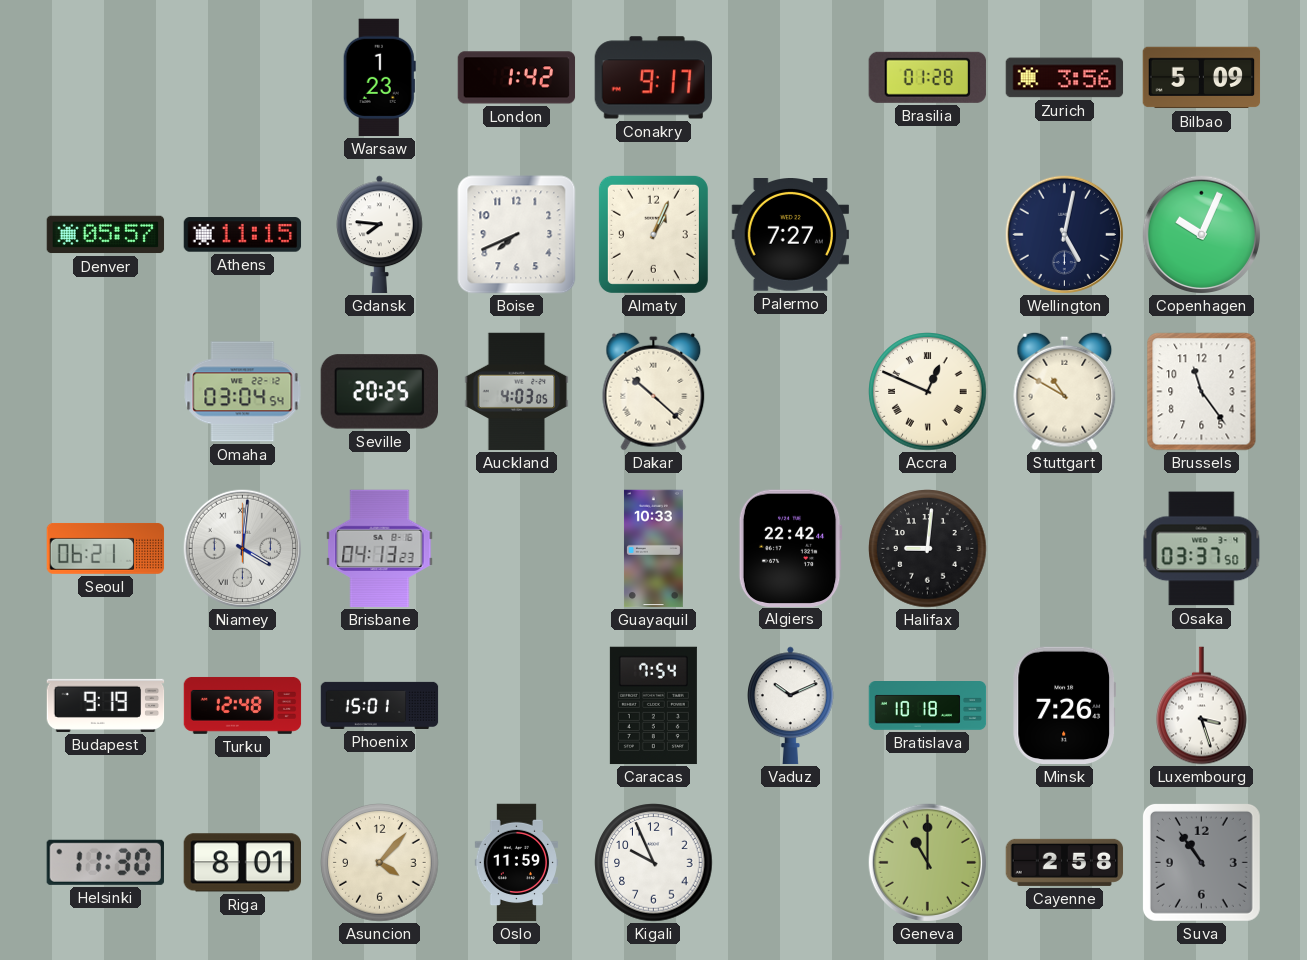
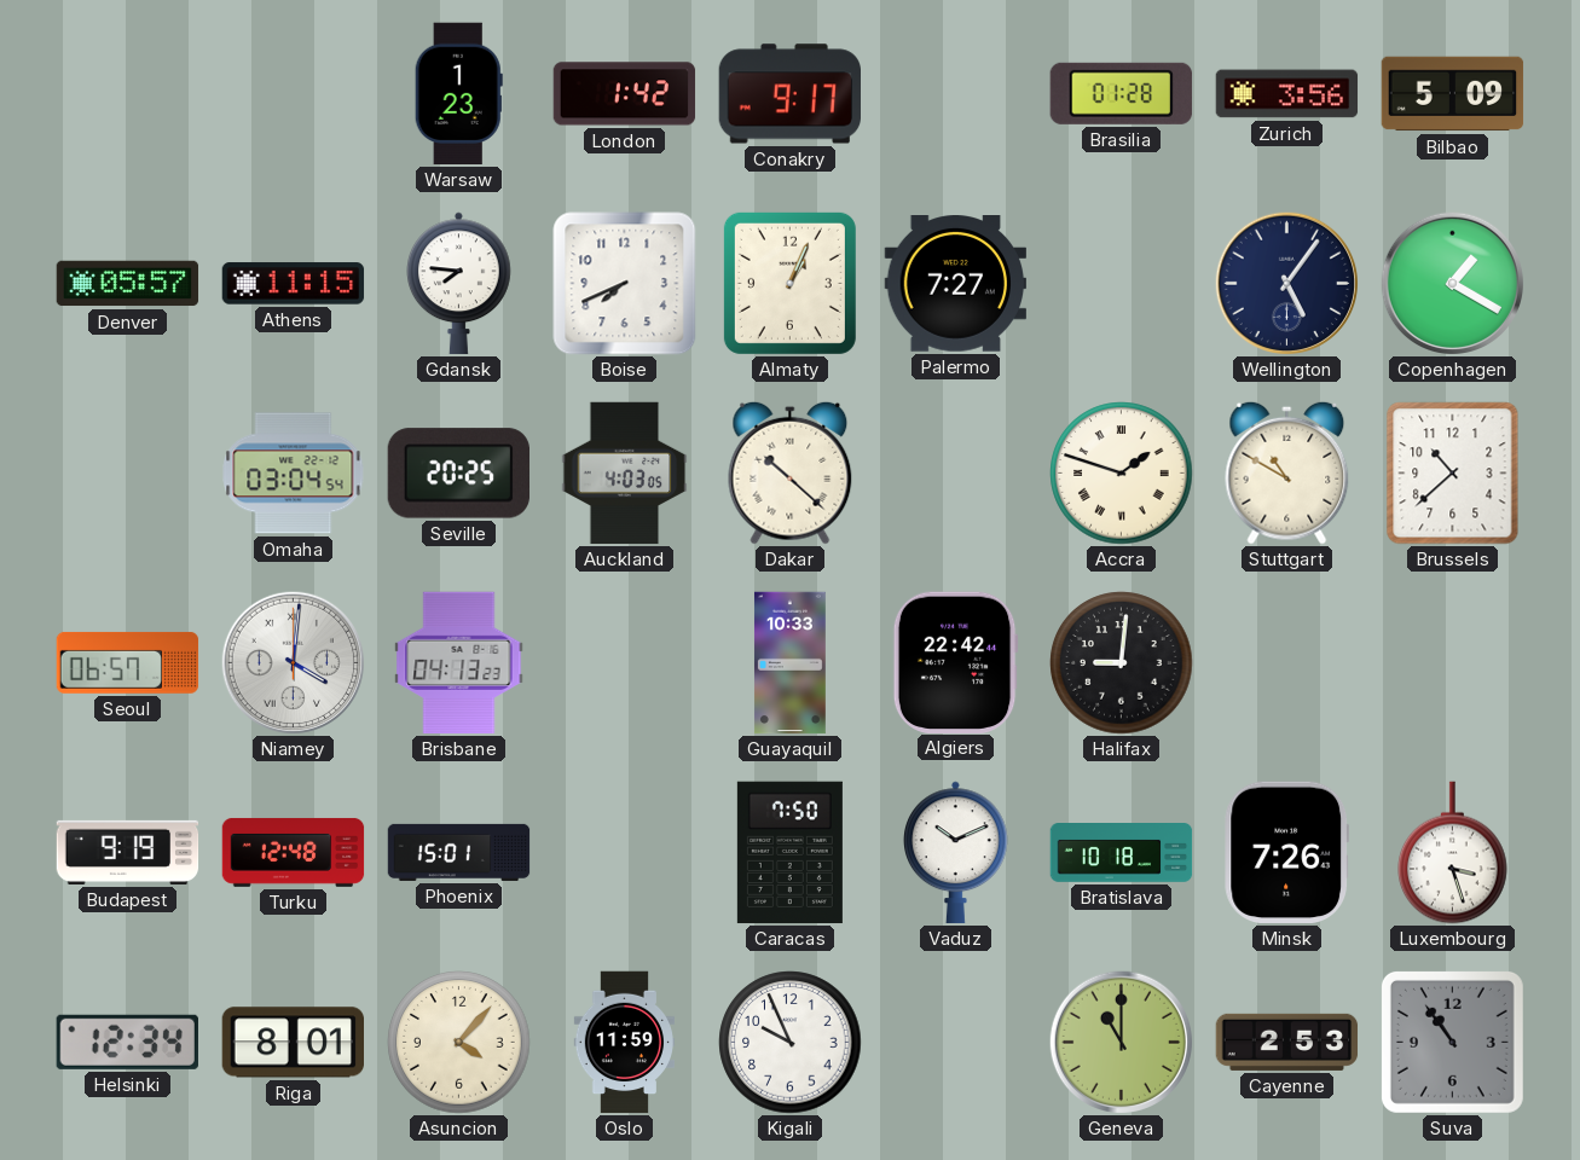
Wellington: 5:02 -> 5:06
Copenhagen: 10:04 -> 1:20
Accra: 12:49 -> 1:48
Brussels: 11:24 -> 10:38
Seoul: 06:21 -> 06:57
Osaka: 03:37 -> none
Caracas: 7:54 -> 7:50
Helsinki: 11:30 -> 12:34
Cayenne: 2:58 -> 2:53
